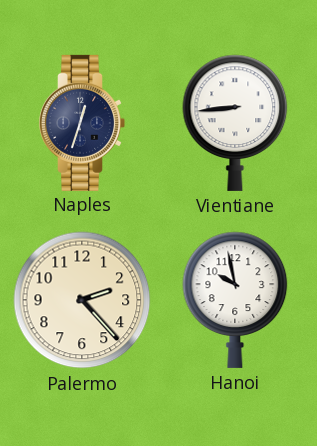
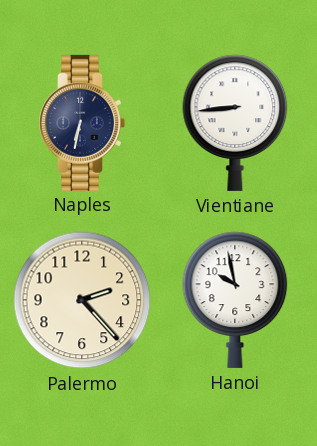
Naples: 12:33 -> 6:32
